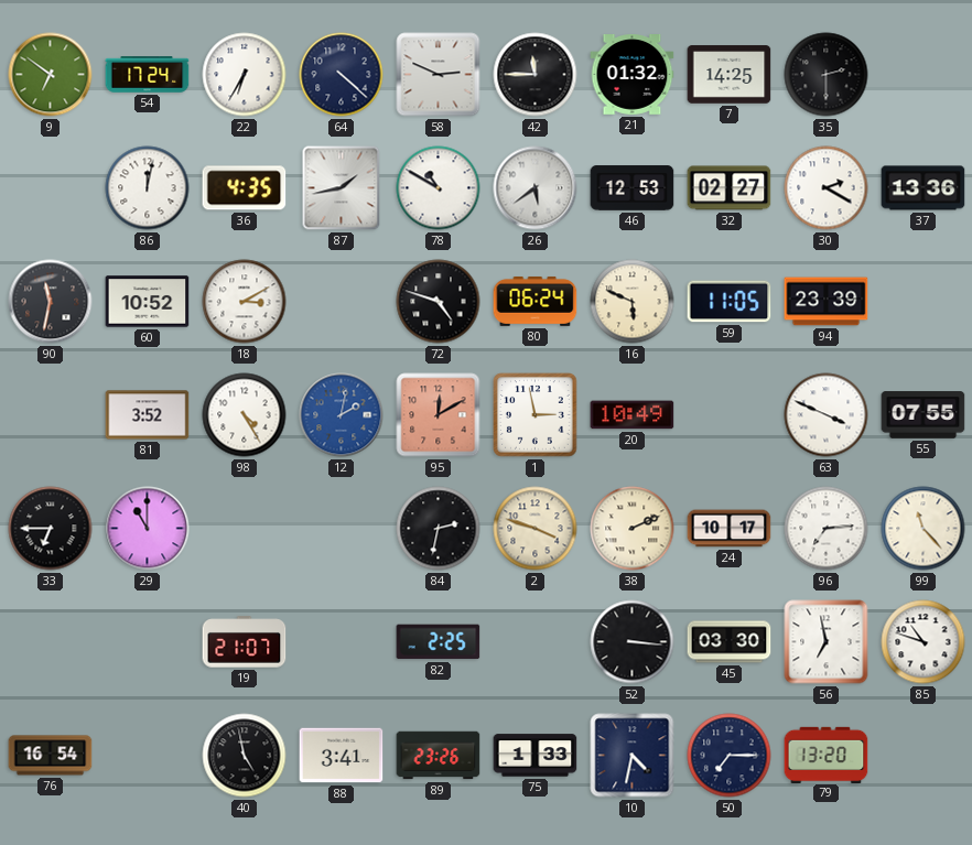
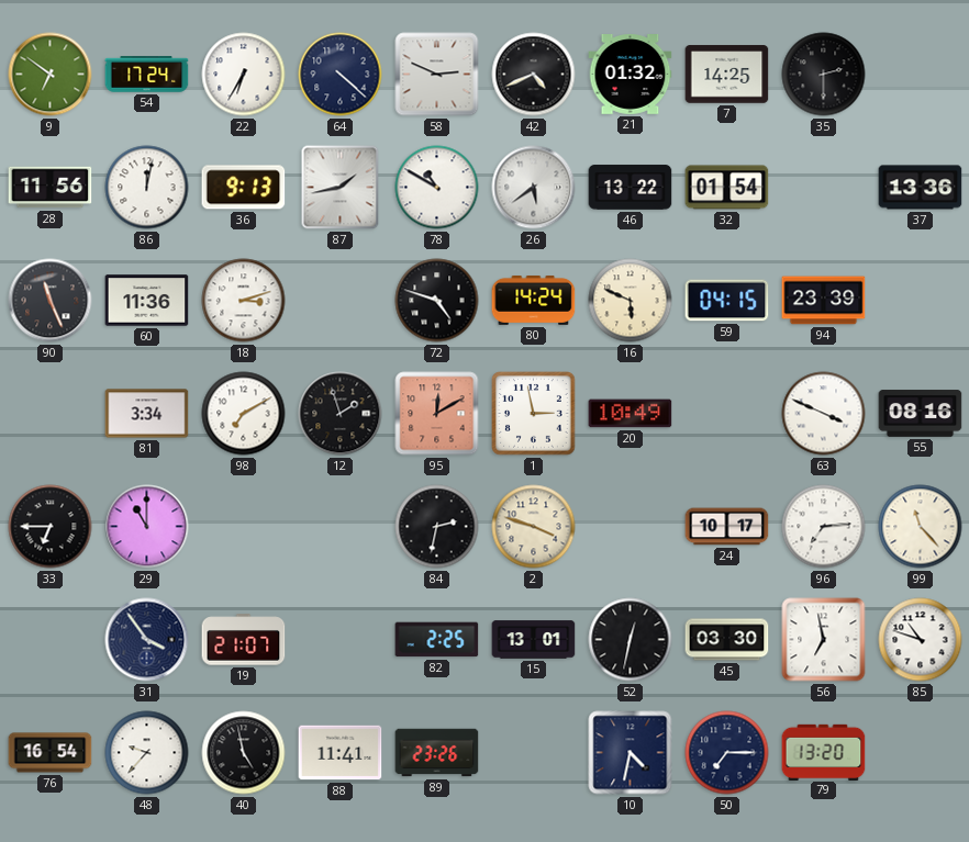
42: 11:45 -> 4:41
28: none -> 11:56
36: 4:35 -> 9:13
46: 12:53 -> 13:22
32: 02:27 -> 01:54
30: 2:20 -> none
90: 11:32 -> 11:26
60: 10:52 -> 11:36
18: 3:10 -> 3:12
80: 06:24 -> 14:24
59: 11:05 -> 04:15
81: 3:52 -> 3:34
98: 4:25 -> 7:10
12: 2:02 -> 1:57
12 dial: blue -> black
55: 07:55 -> 08:16
38: 2:11 -> none
31: none -> 3:54
15: none -> 13:01
52: 3:16 -> 12:32
48: none -> 9:37
88: 3:41 -> 11:41
75: 1:33 -> none
